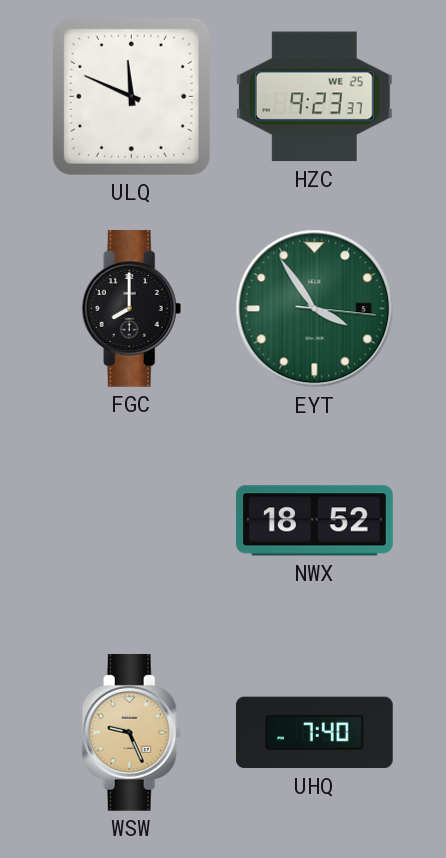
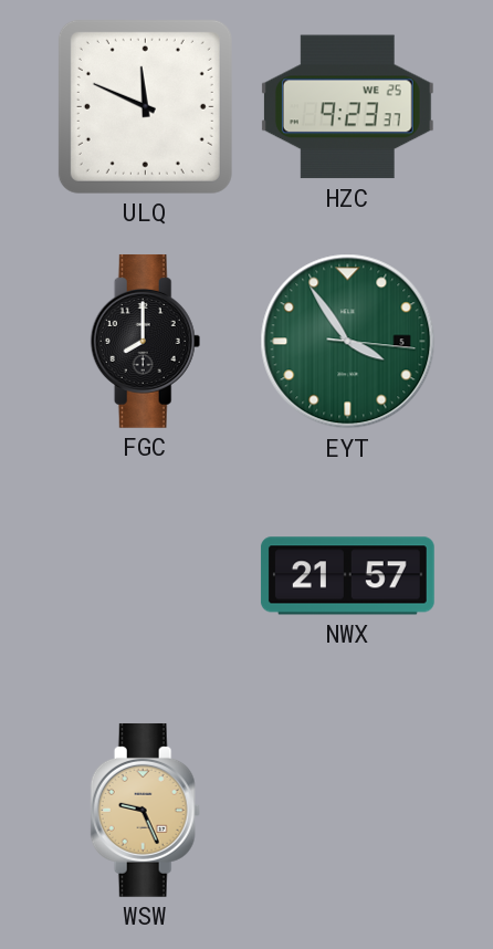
NWX: 18:52 -> 21:57
UHQ: 7:40 -> none
